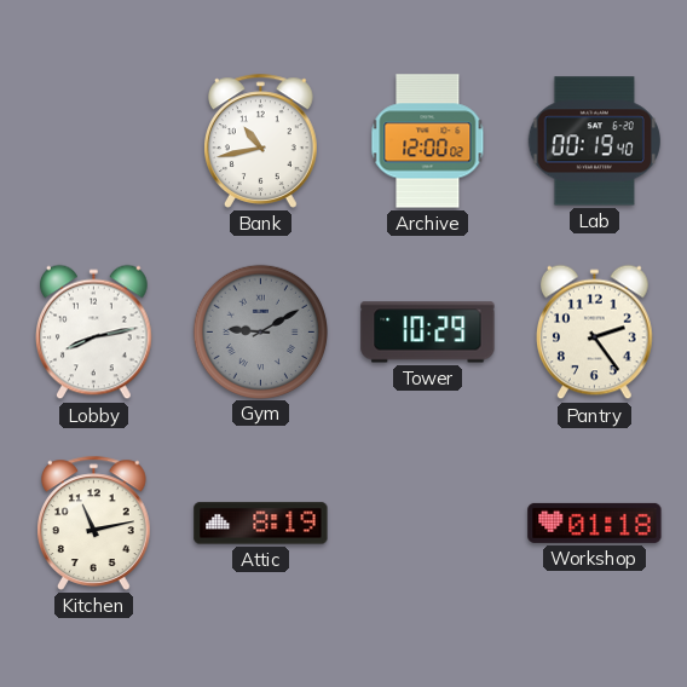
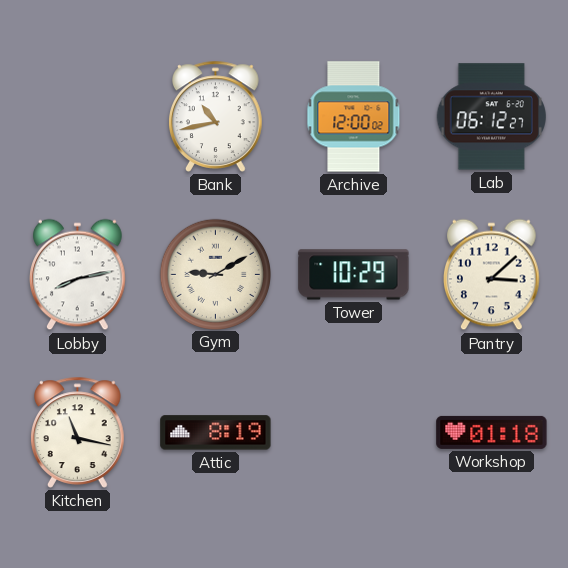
Lab: 00:19 -> 06:12
Gym dial: grey -> cream
Pantry: 2:24 -> 3:08
Kitchen: 11:13 -> 11:17
